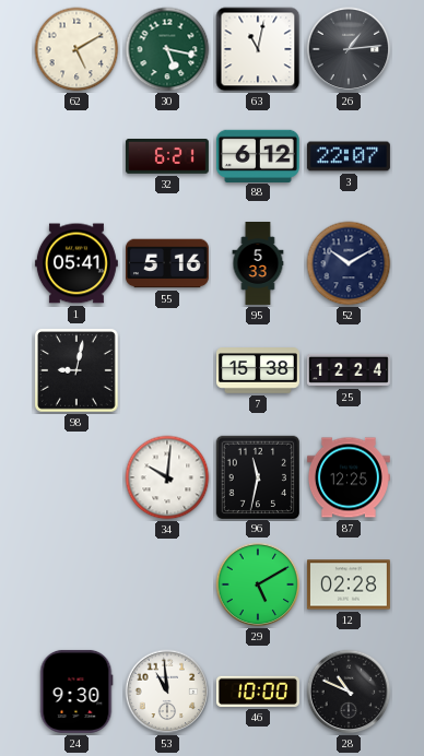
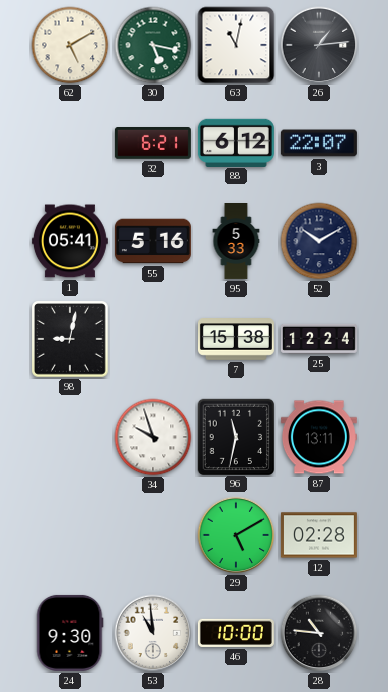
34: 10:01 -> 9:57
87: 12:25 -> 13:11
28: 10:49 -> 10:46
